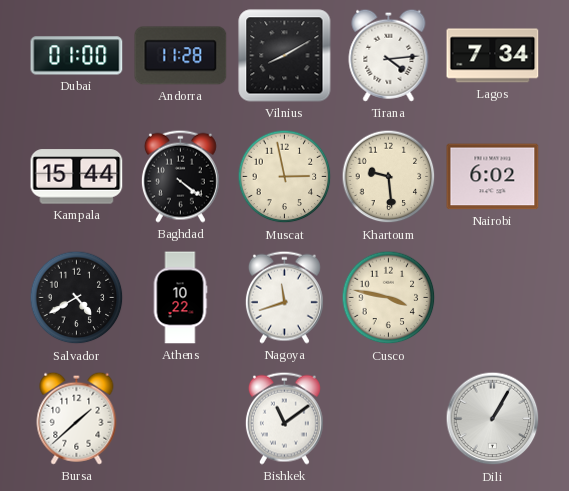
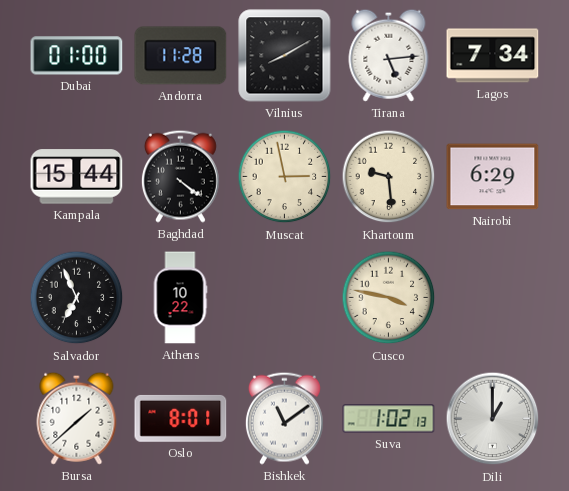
Tirana: 4:14 -> 5:14
Nairobi: 6:02 -> 6:29
Salvador: 4:40 -> 6:56
Nagoya: 11:42 -> none
Oslo: none -> 8:01
Suva: none -> 1:02
Dili: 1:05 -> 1:00
